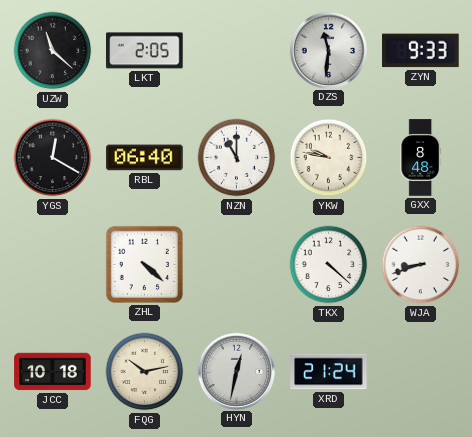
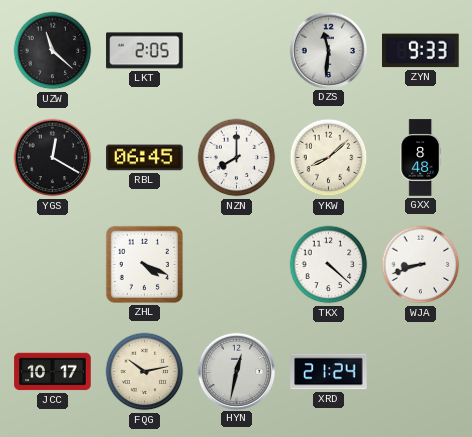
RBL: 06:40 -> 06:45
NZN: 11:00 -> 8:00
YKW: 9:47 -> 8:08
ZHL: 4:22 -> 4:19
JCC: 10:18 -> 10:17
